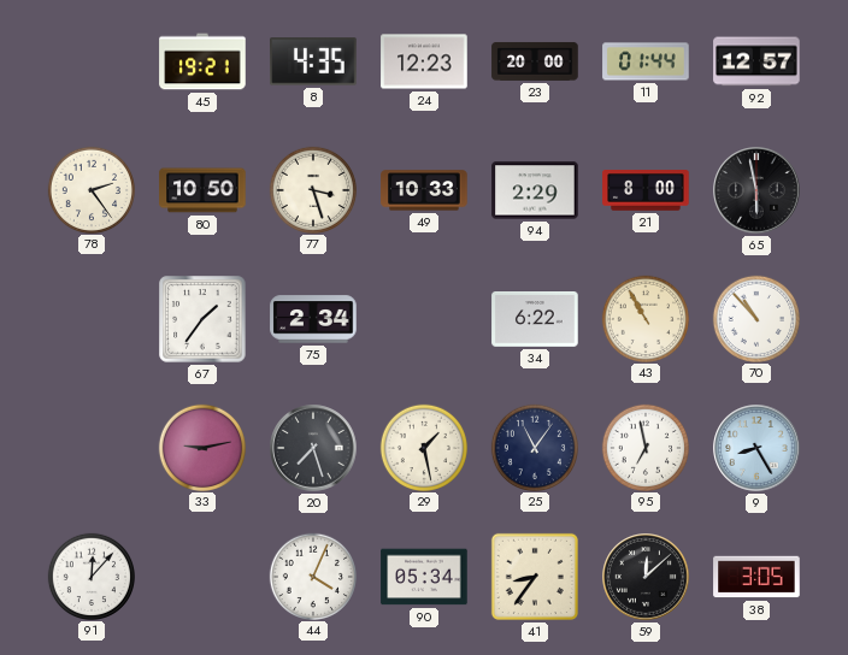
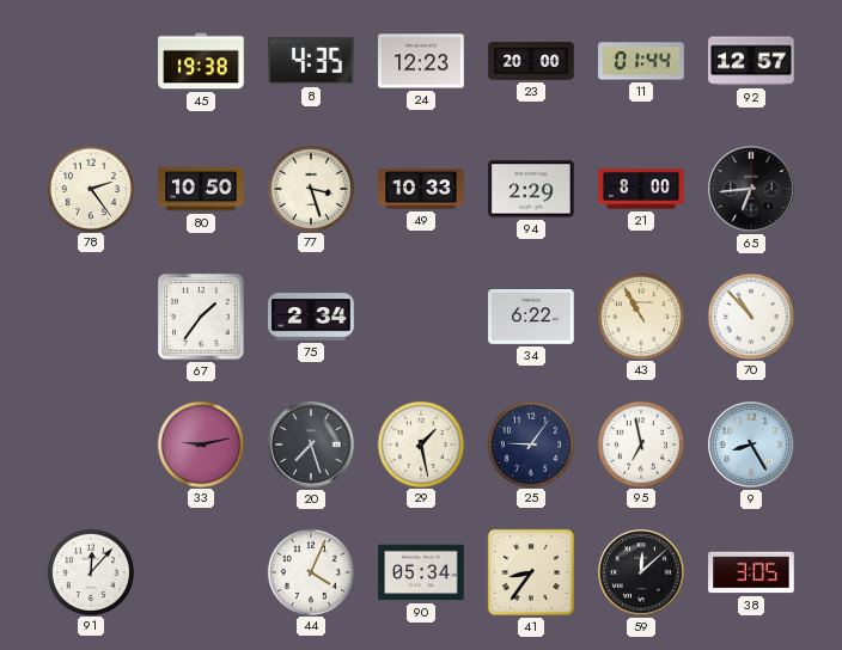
45: 19:21 -> 19:38
65: 5:58 -> 6:44
25: 11:06 -> 9:06
